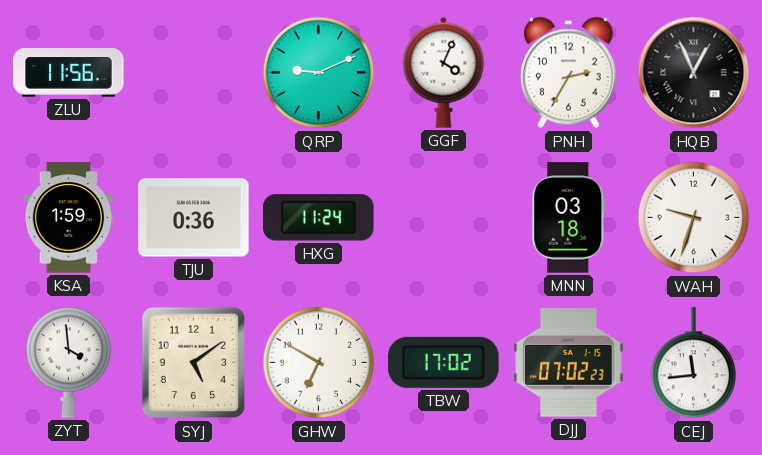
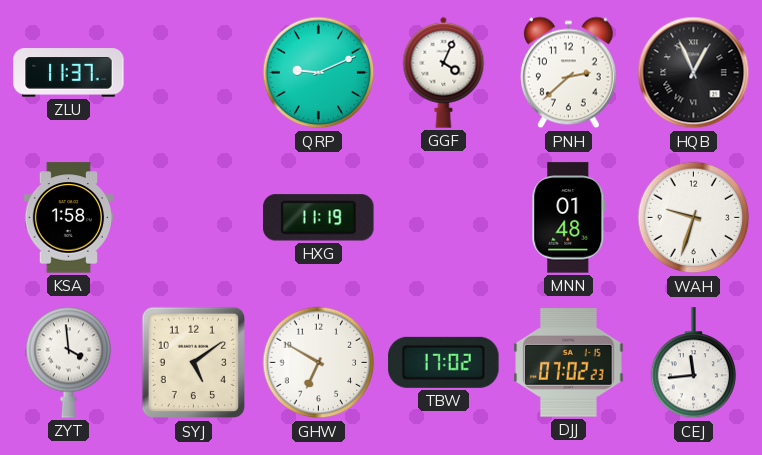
ZLU: 11:56 -> 11:37
PNH: 2:35 -> 2:38
KSA: 1:59 -> 1:58
TJU: 0:36 -> none
HXG: 11:24 -> 11:19
MNN: 03:18 -> 01:48
